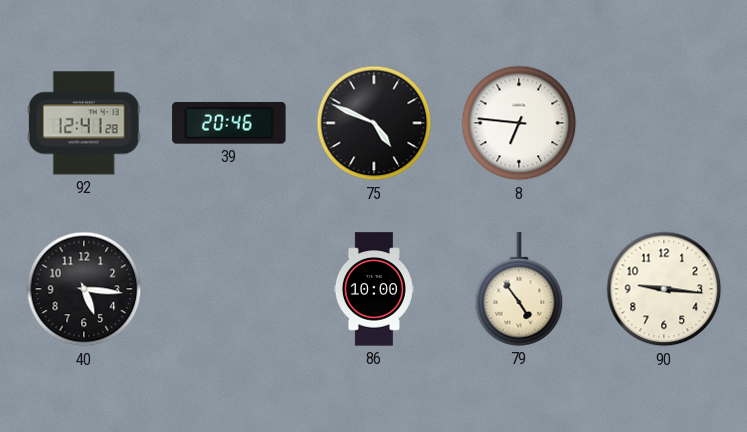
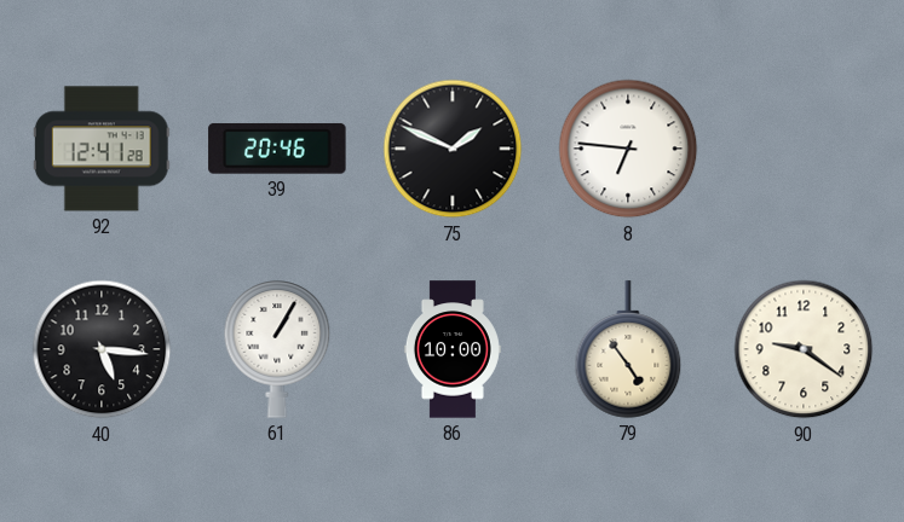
75: 4:49 -> 1:49
61: none -> 1:05
90: 9:16 -> 9:21
